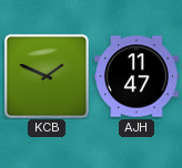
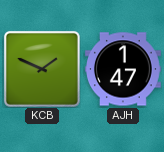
AJH: 11:47 -> 1:47
